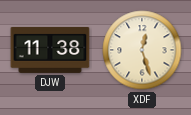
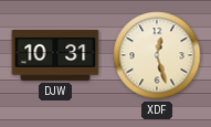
DJW: 11:38 -> 10:31
